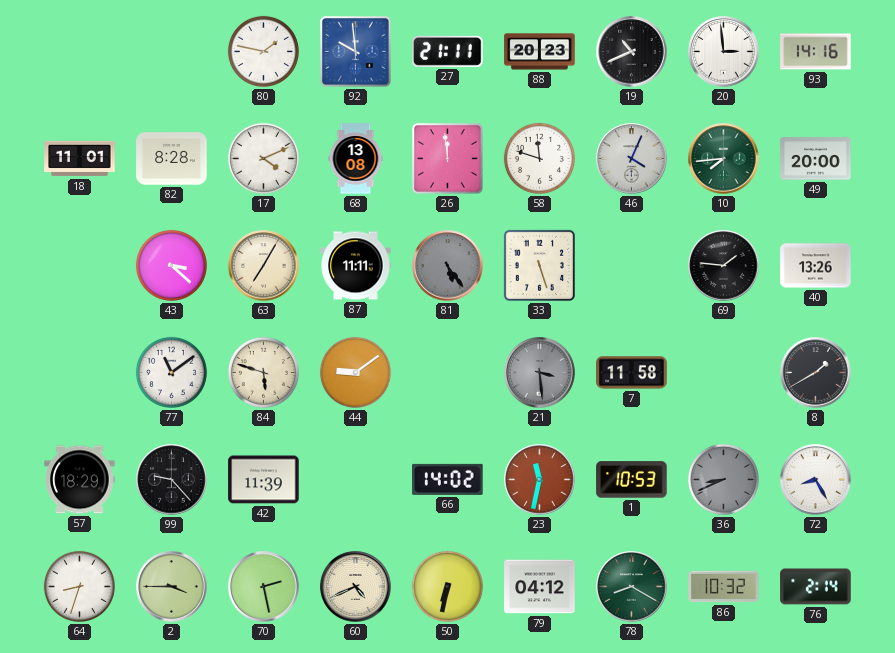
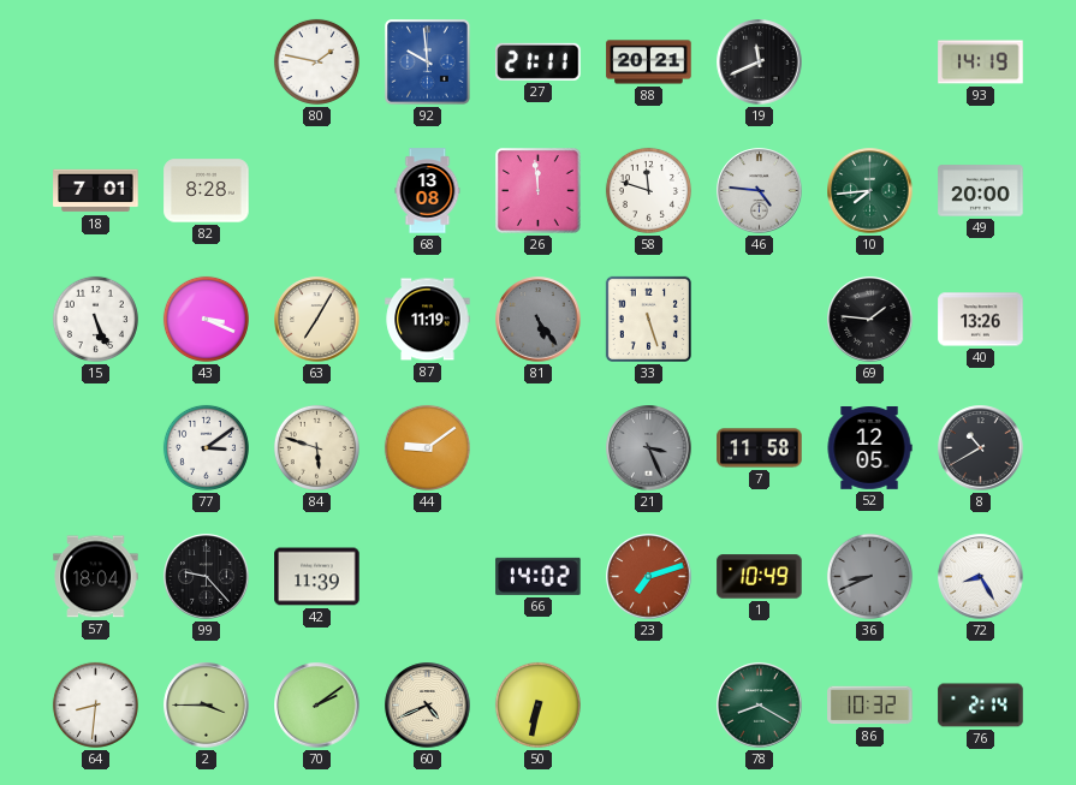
88: 20:23 -> 20:21
19: 10:41 -> 11:41
20: 2:59 -> none
93: 14:16 -> 14:19
18: 11:01 -> 7:01
17: 4:11 -> none
46: 4:04 -> 4:46
15: none -> 5:26
43: 3:22 -> 3:19
87: 11:11 -> 11:19
77: 11:09 -> 3:09
21: 3:29 -> 3:26
52: none -> 12:05
8: 1:40 -> 10:40
57: 18:29 -> 18:04
23: 11:32 -> 7:12
1: 10:53 -> 10:49
64: 8:33 -> 8:31
70: 2:28 -> 2:09
79: 04:12 -> none
